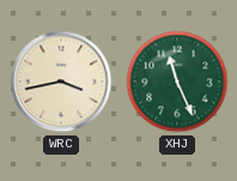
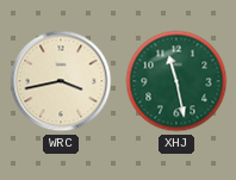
XHJ: 11:26 -> 11:28
